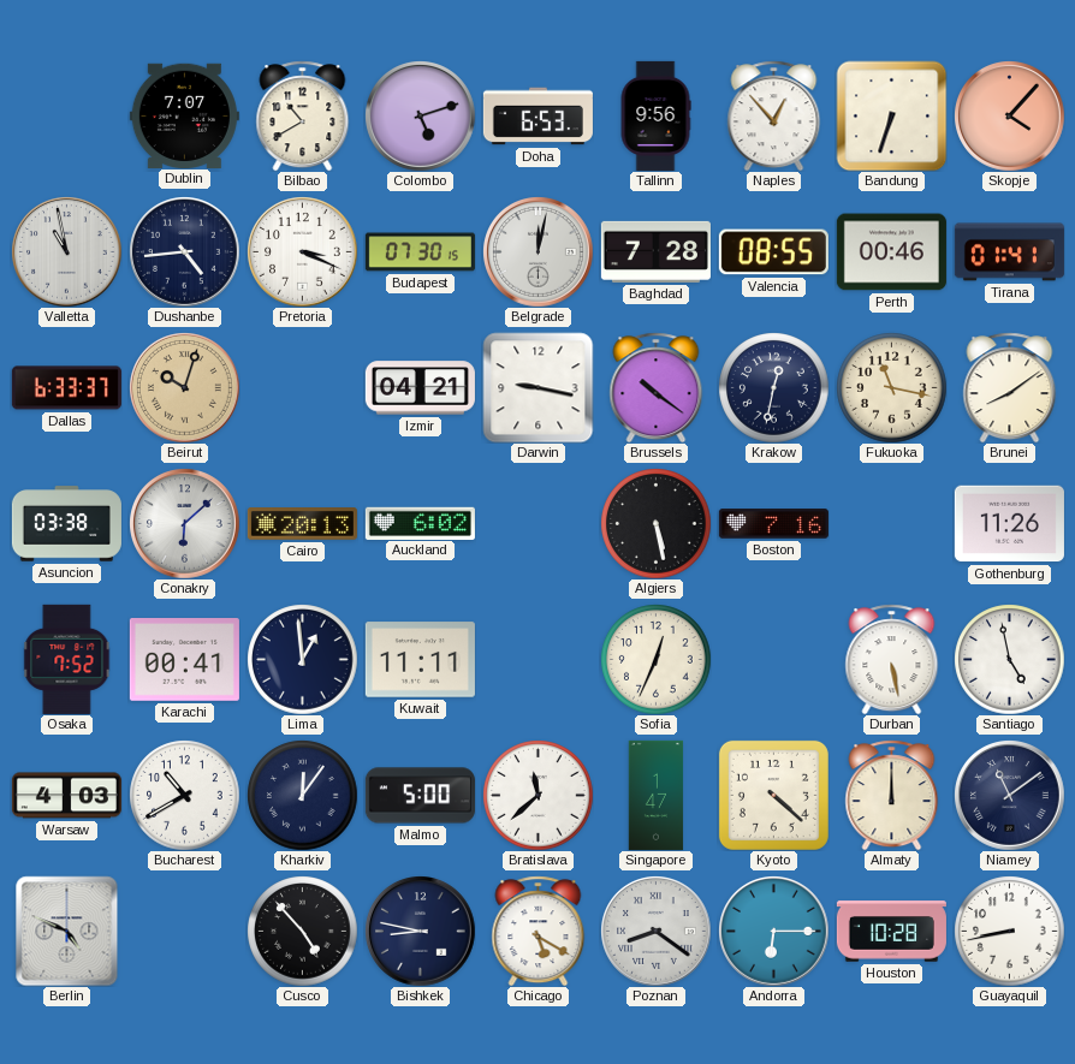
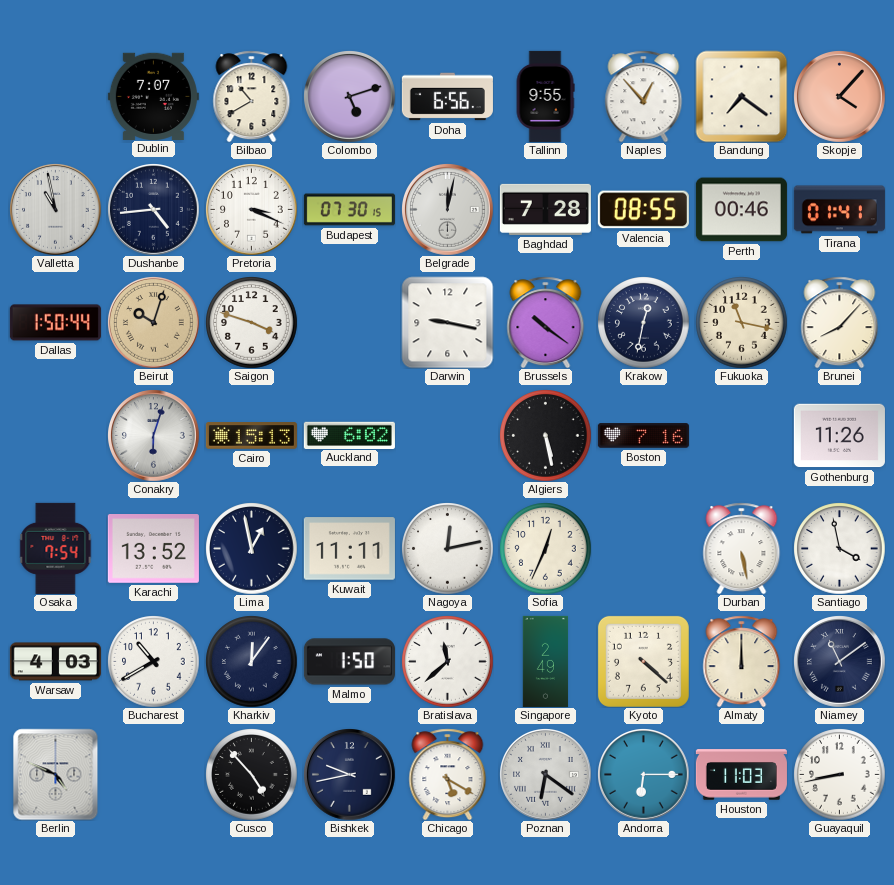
Doha: 6:53 -> 6:56
Tallinn: 9:56 -> 9:55
Bandung: 6:33 -> 7:21
Dallas: 6:33 -> 1:50
Saigon: none -> 3:48
Izmir: 04:21 -> none
Brunei: 8:09 -> 8:07
Asuncion: 03:38 -> none
Conakry: 6:08 -> 6:03
Cairo: 20:13 -> 15:13
Osaka: 7:52 -> 7:54
Karachi: 00:41 -> 13:52
Lima: 12:59 -> 12:58
Nagoya: none -> 12:13
Santiago: 4:58 -> 3:58
Malmo: 5:00 -> 1:50
Singapore: 1:47 -> 2:49
Bishkek: 8:47 -> 9:43
Poznan: 8:21 -> 6:21
Houston: 10:28 -> 11:03
